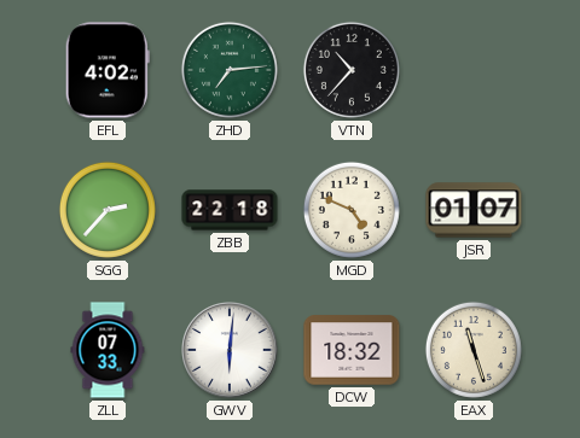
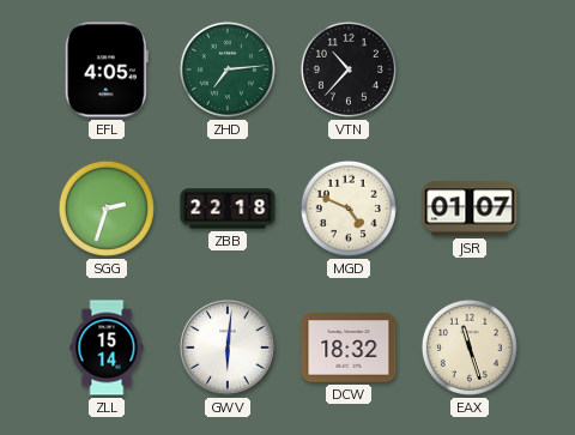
EFL: 4:02 -> 4:05
SGG: 2:37 -> 2:33
ZLL: 07:33 -> 15:14
